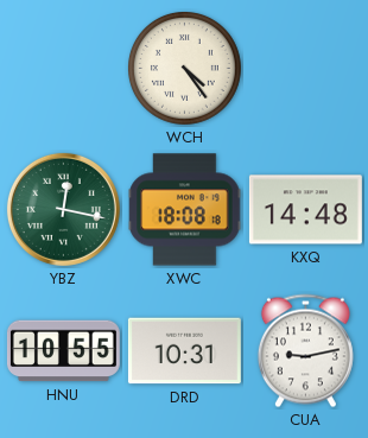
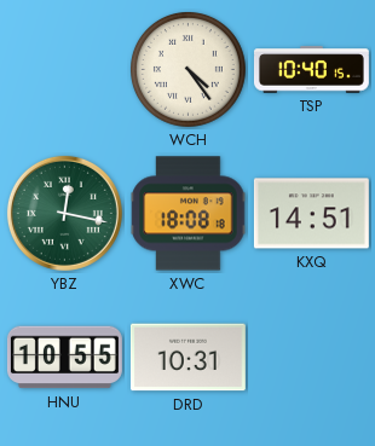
TSP: none -> 10:40
KXQ: 14:48 -> 14:51
CUA: 9:13 -> none
